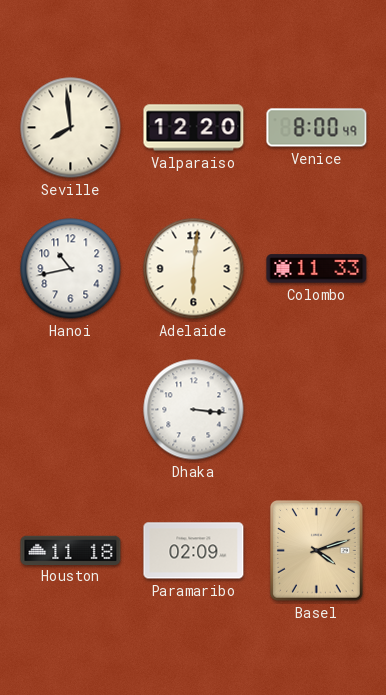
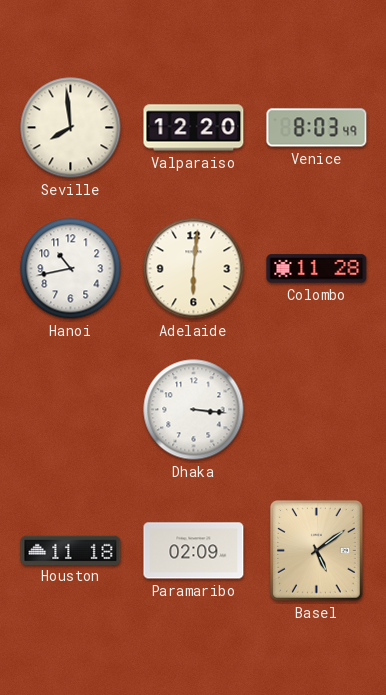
Venice: 8:00 -> 8:03
Colombo: 11:33 -> 11:28
Basel: 4:12 -> 5:09
